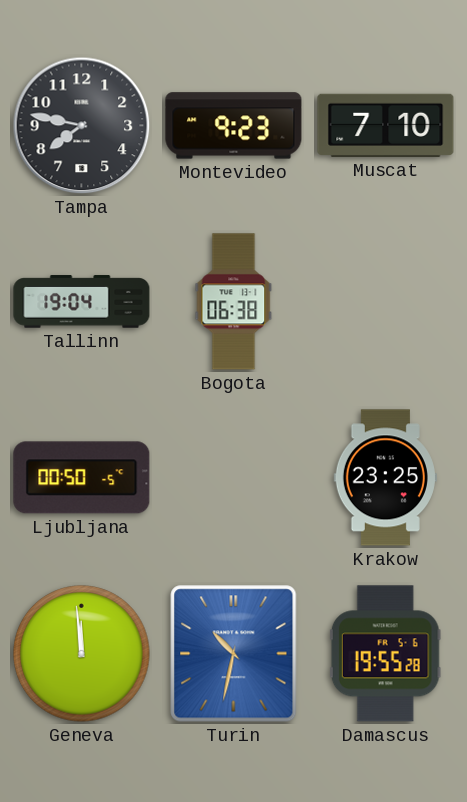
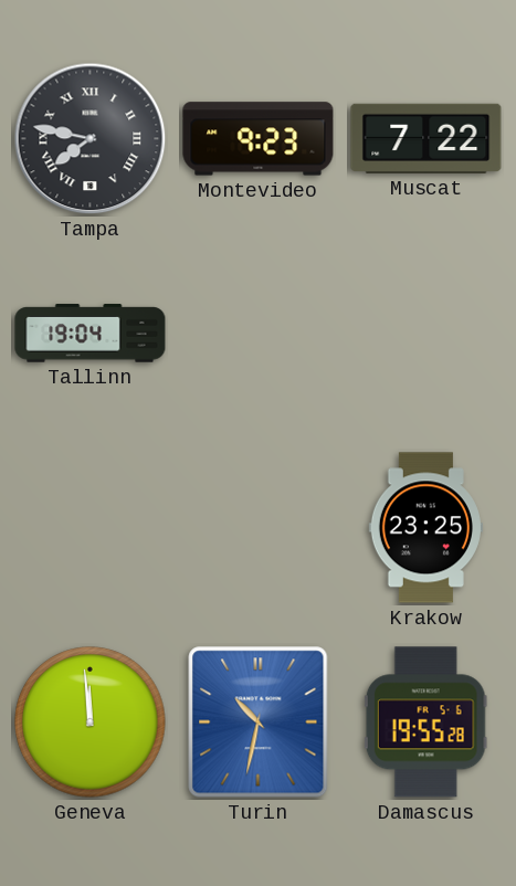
Tampa numerals: Arabic -> Roman
Muscat: 7:10 -> 7:22
Bogota: 06:38 -> none
Ljubljana: 00:50 -> none
